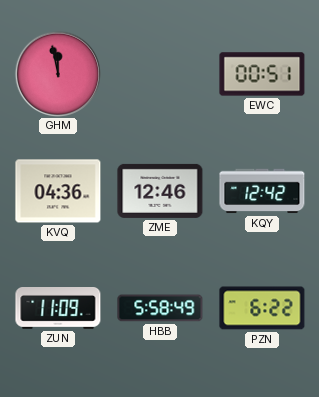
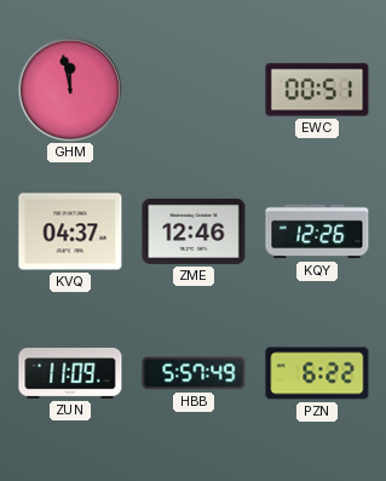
KVQ: 04:36 -> 04:37
KQY: 12:42 -> 12:26
HBB: 5:58 -> 5:57
